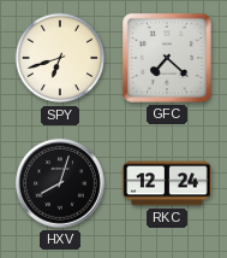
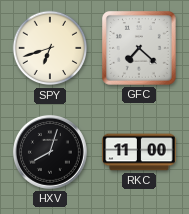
RKC: 12:24 -> 11:00
